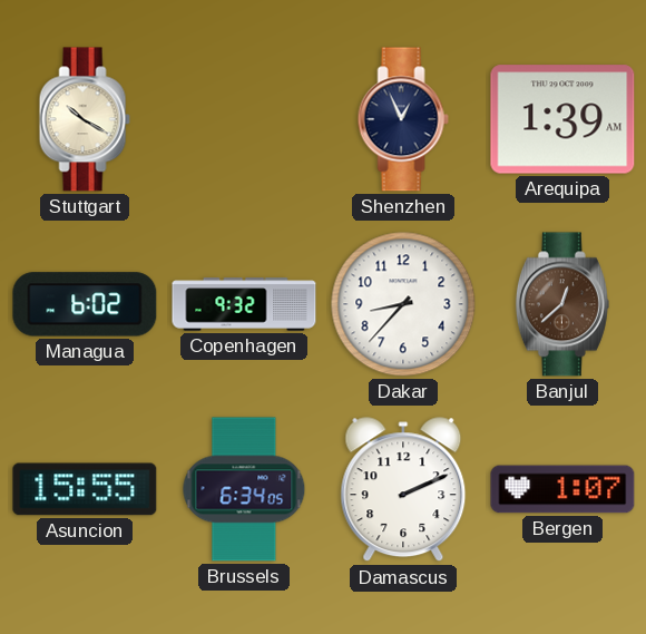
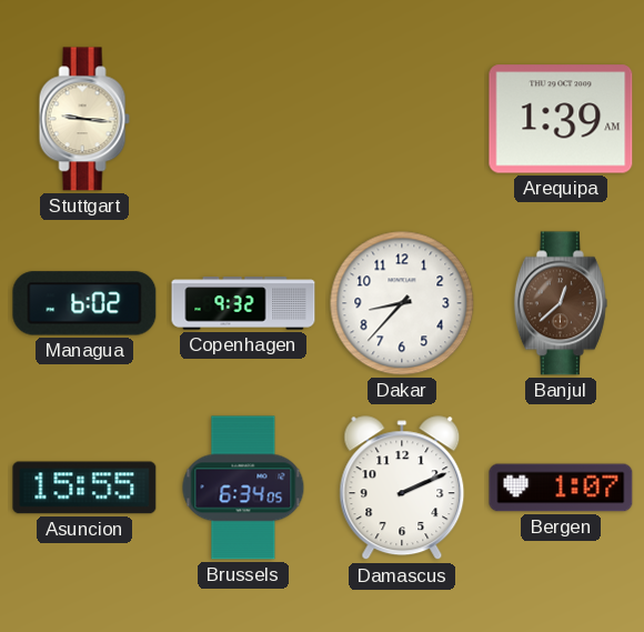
Stuttgart: 10:20 -> 9:16
Shenzhen: 12:56 -> none
